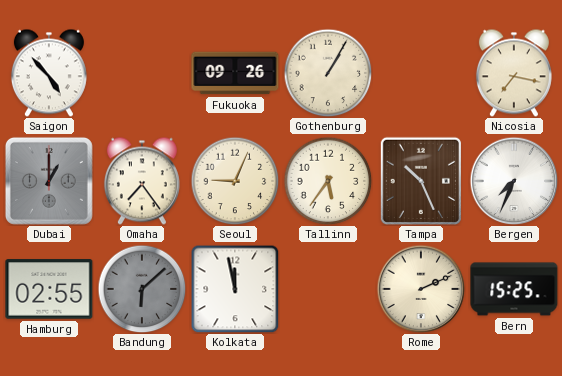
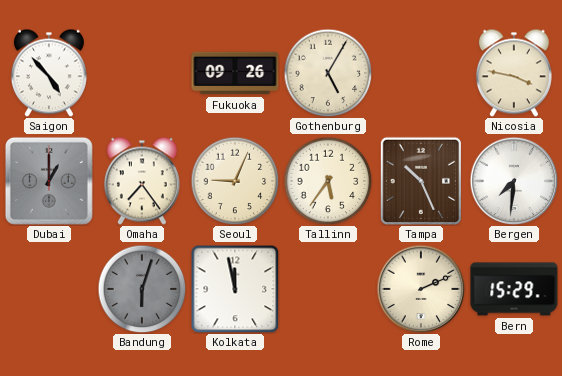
Gothenburg: 1:05 -> 5:05
Nicosia: 7:17 -> 3:47
Bergen: 7:34 -> 7:31
Hamburg: 02:55 -> none
Bandung: 6:08 -> 6:03
Bern: 15:25 -> 15:29
